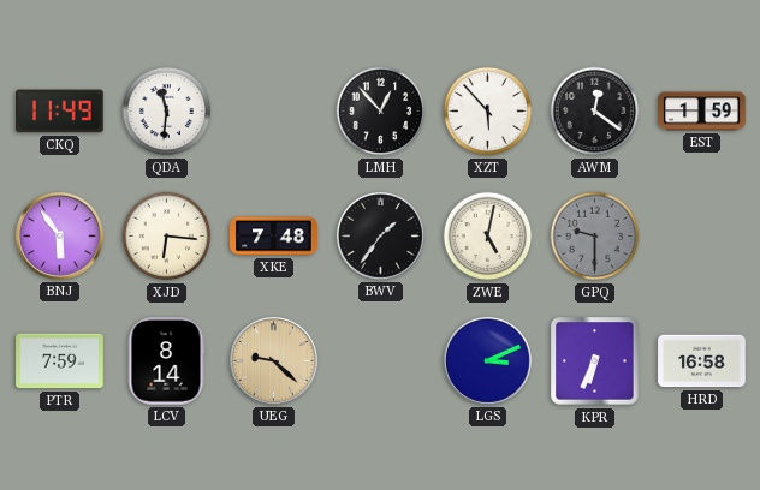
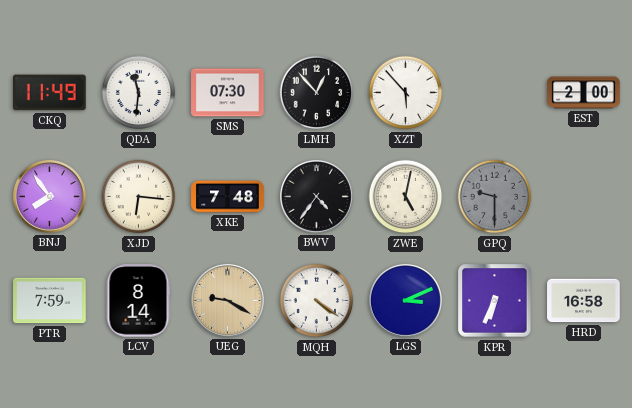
SMS: none -> 07:30
AWM: 12:21 -> none
EST: 1:59 -> 2:00
BNJ: 5:54 -> 7:54
BWV: 1:36 -> 4:36
UEG: 9:22 -> 9:20
MQH: none -> 4:21
